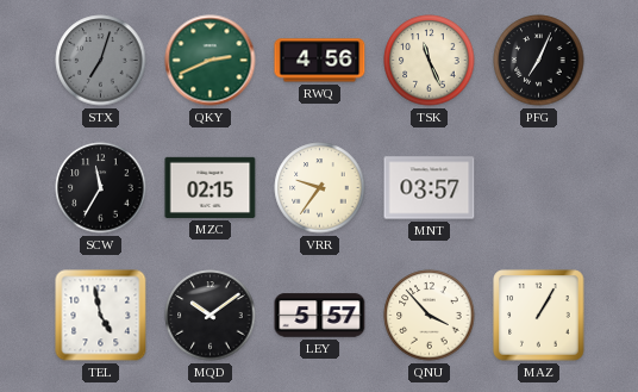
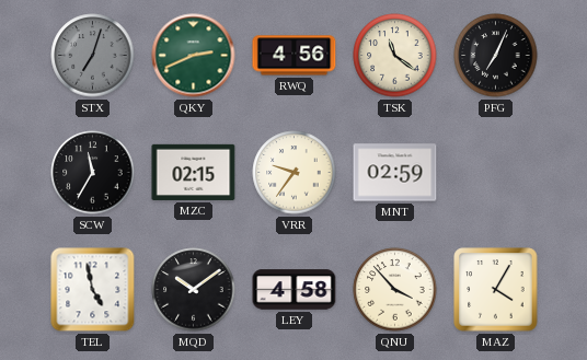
TSK: 11:26 -> 11:21
MNT: 03:57 -> 02:59
LEY: 5:57 -> 4:58
MAZ: 1:05 -> 4:05
